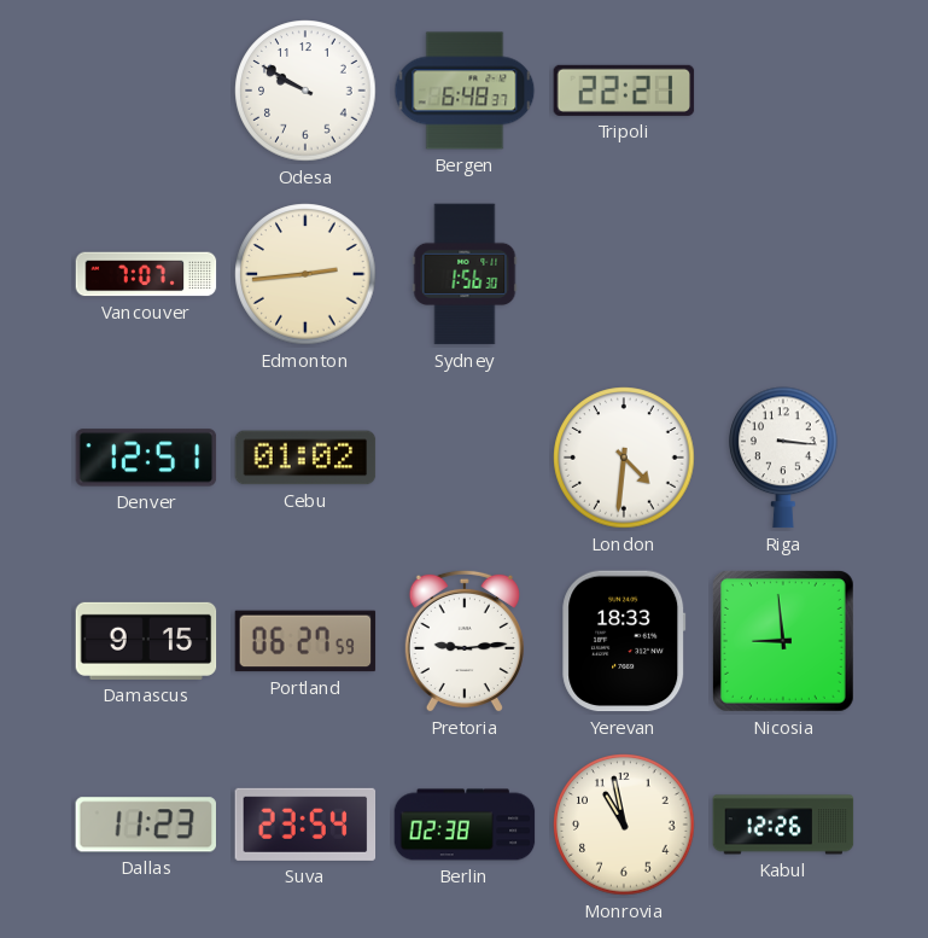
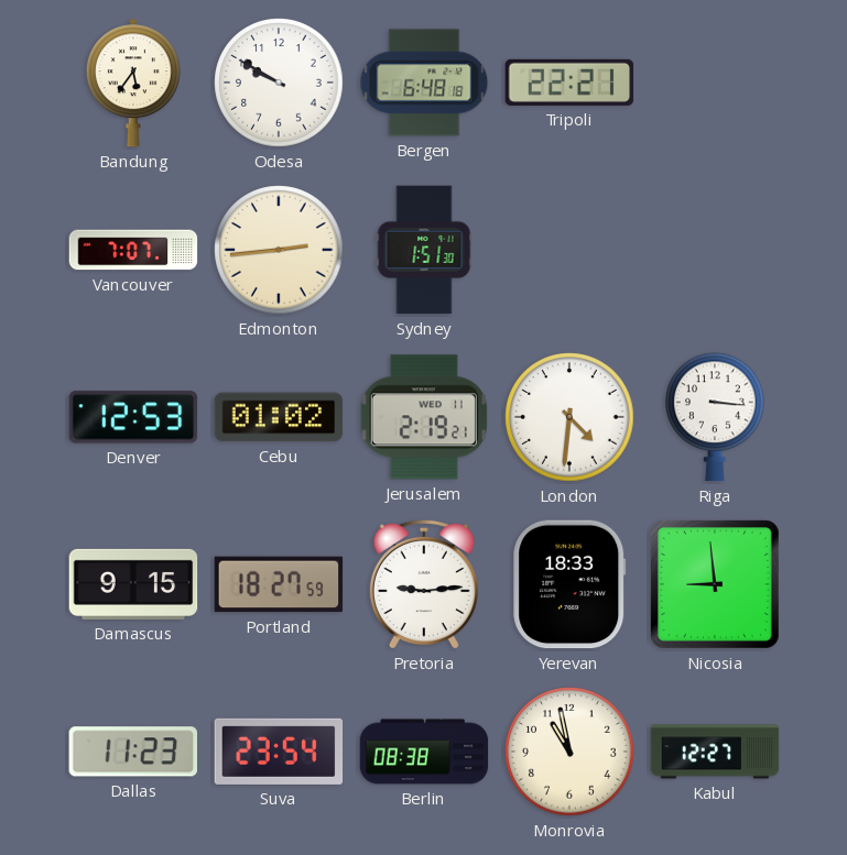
Bandung: none -> 5:36
Bergen: 6:48:37 -> 6:48:18
Sydney: 1:56 -> 1:51
Denver: 12:51 -> 12:53
Jerusalem: none -> 2:19
Portland: 06:27 -> 18:27
Berlin: 02:38 -> 08:38
Kabul: 12:26 -> 12:27
